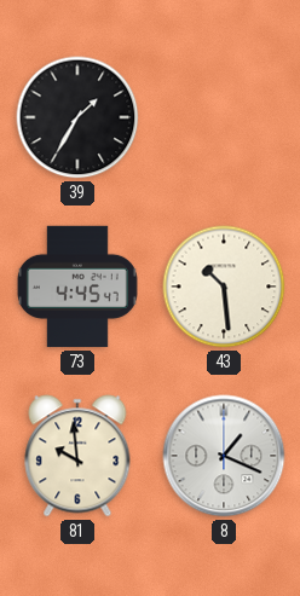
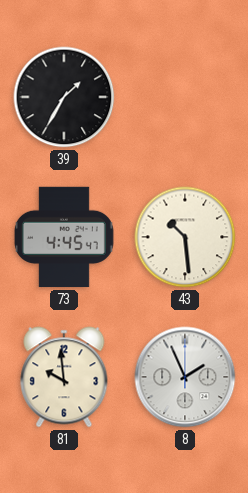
8: 1:19 -> 1:56
